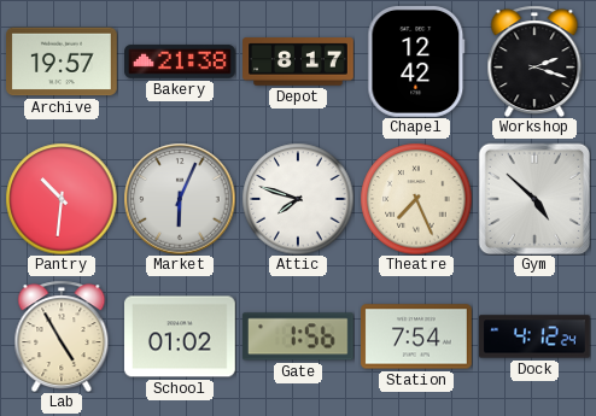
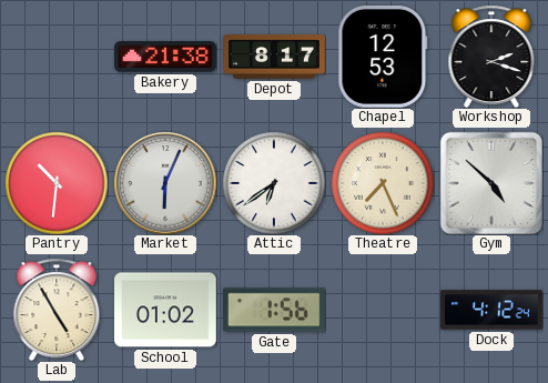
Archive: 19:57 -> none
Chapel: 12:42 -> 12:53
Attic: 7:48 -> 6:39
Station: 7:54 -> none
